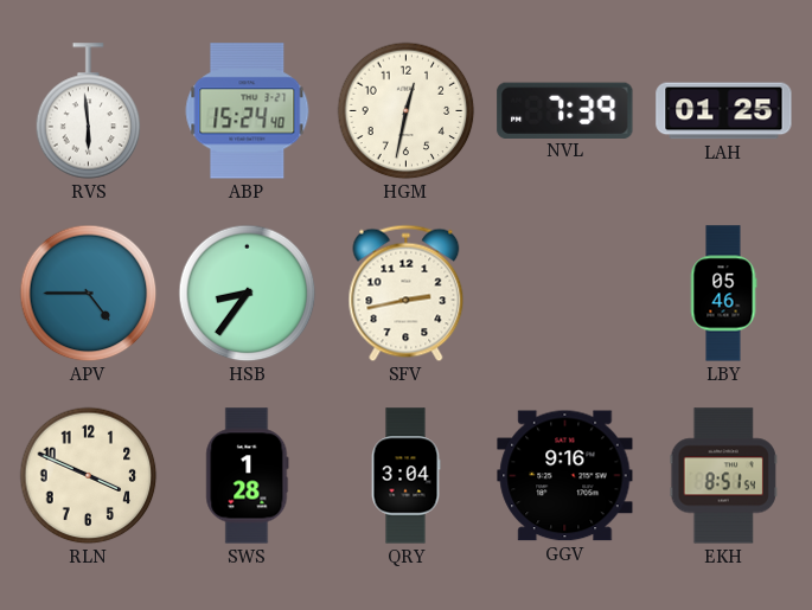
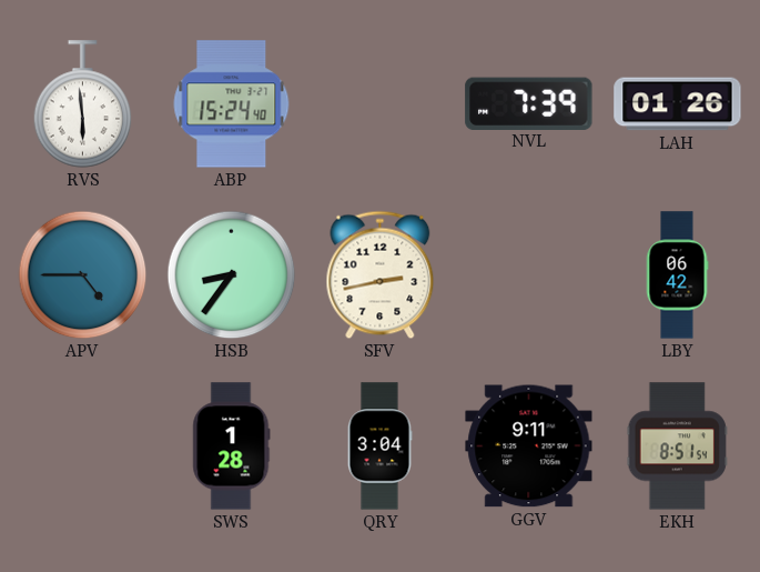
HGM: 12:32 -> none
LAH: 01:25 -> 01:26
LBY: 05:46 -> 06:42
RLN: 3:49 -> none
GGV: 9:16 -> 9:11
